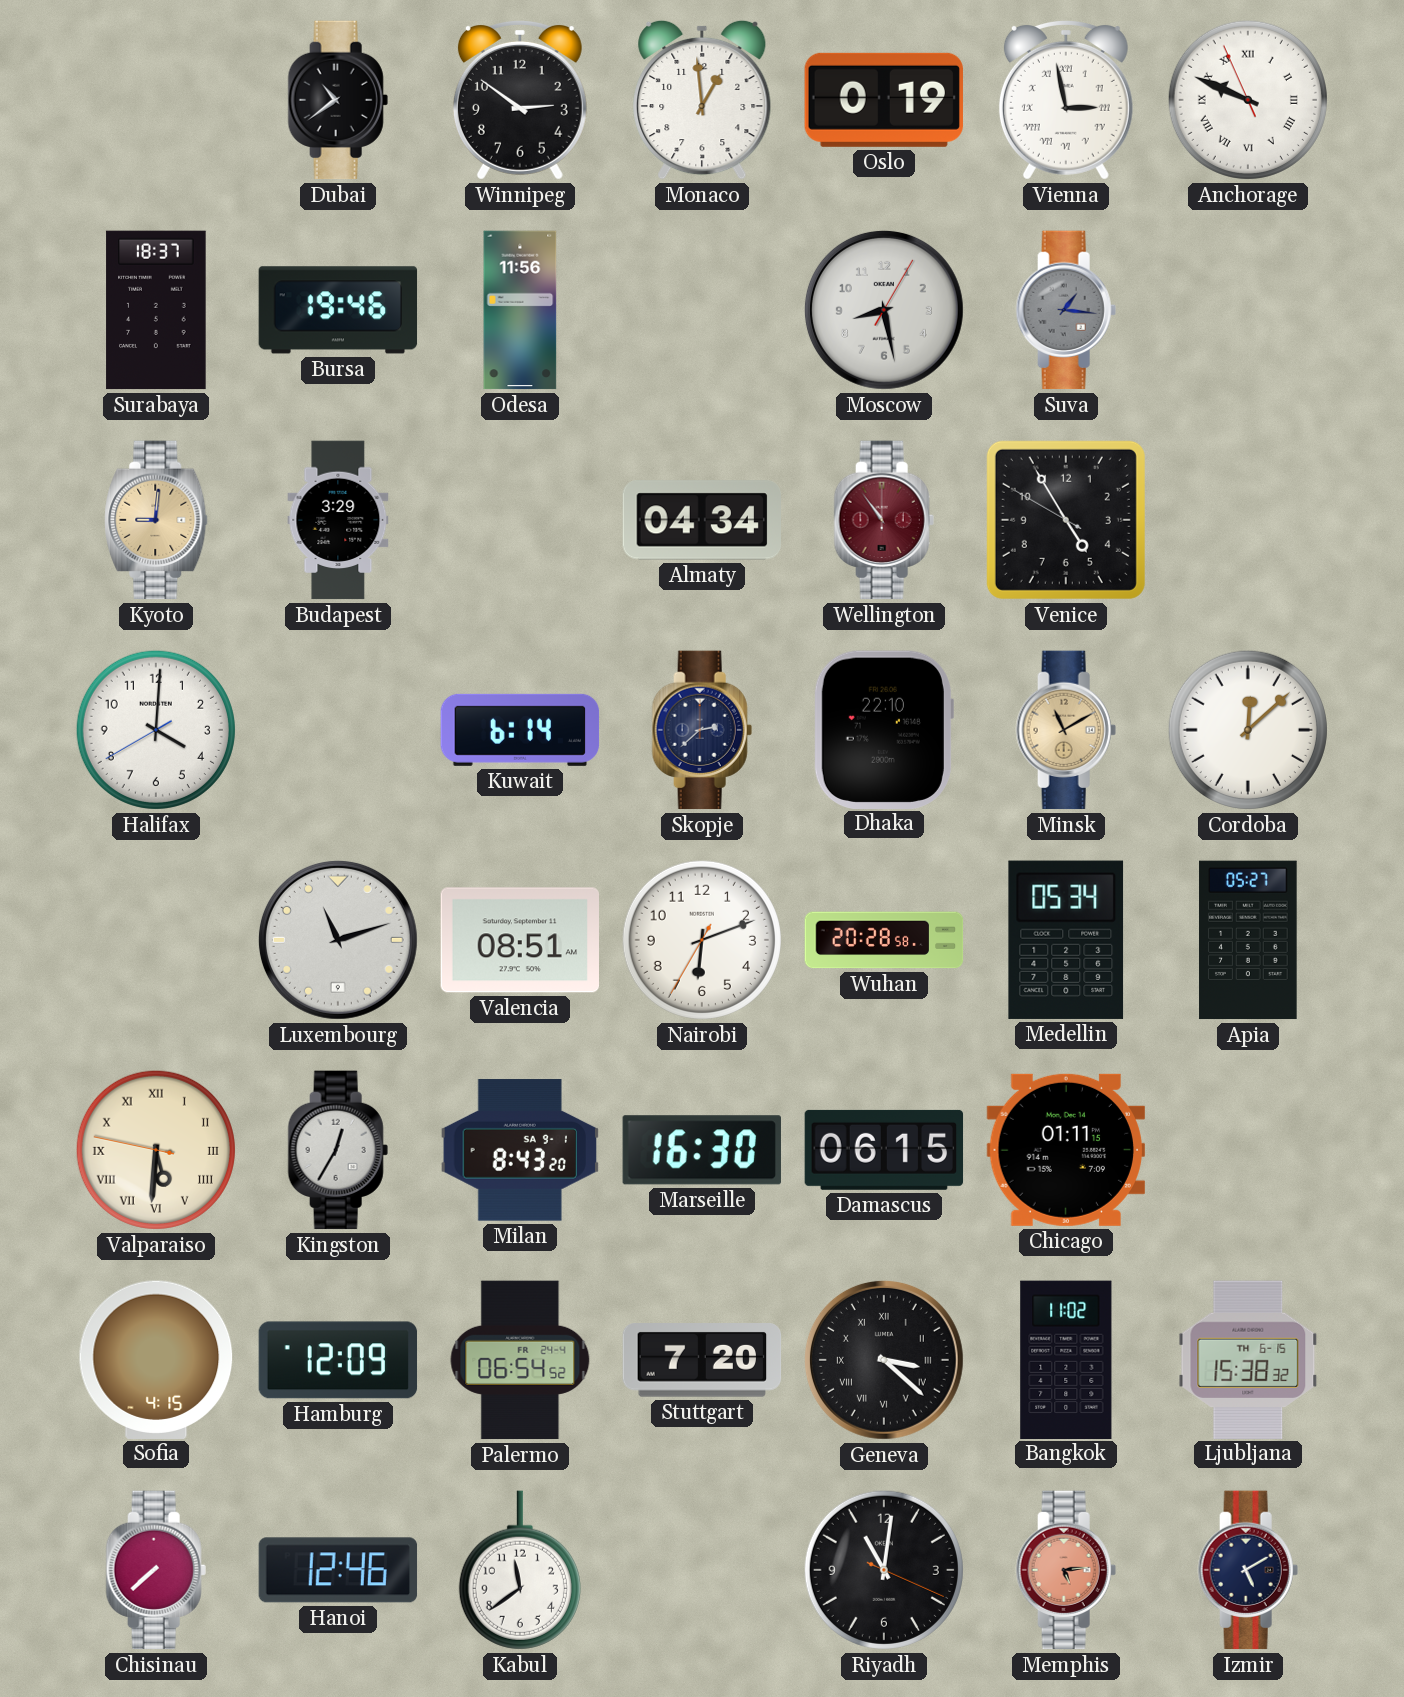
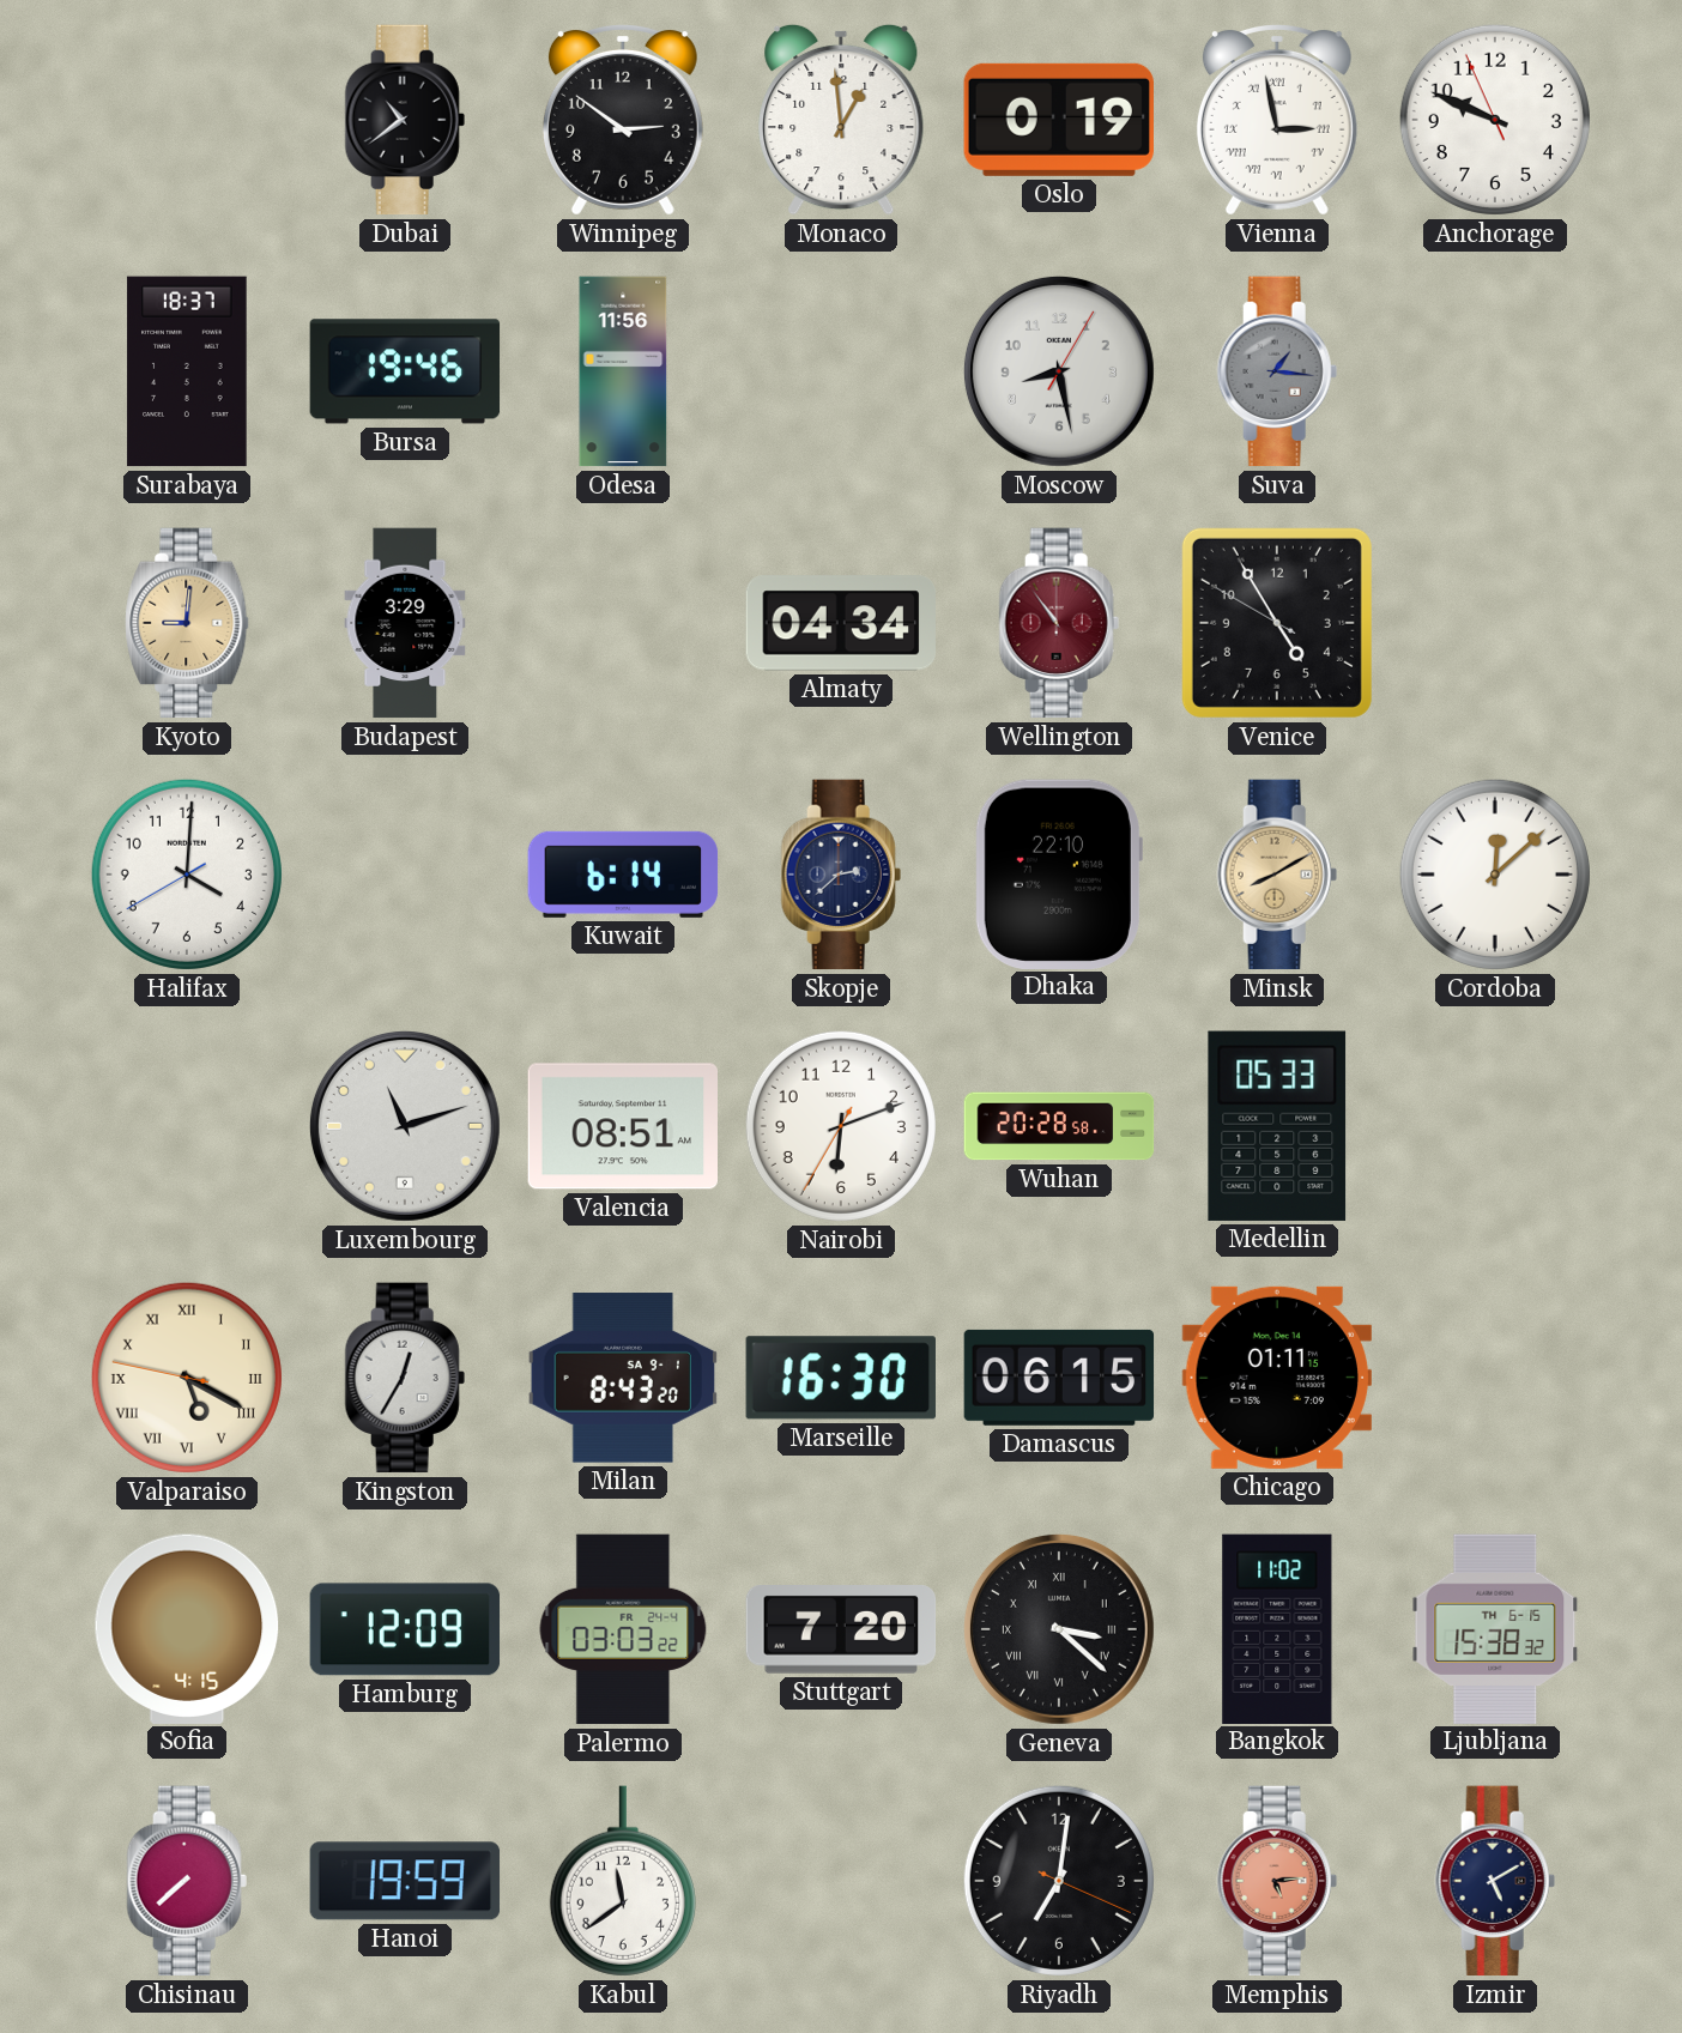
Anchorage numerals: Roman -> Arabic
Minsk: 11:10 -> 8:10
Medellin: 05:34 -> 05:33
Apia: 05:27 -> none
Valparaiso: 5:30 -> 5:19
Palermo: 06:54 -> 03:03
Hanoi: 12:46 -> 19:59
Riyadh: 11:01 -> 7:01
